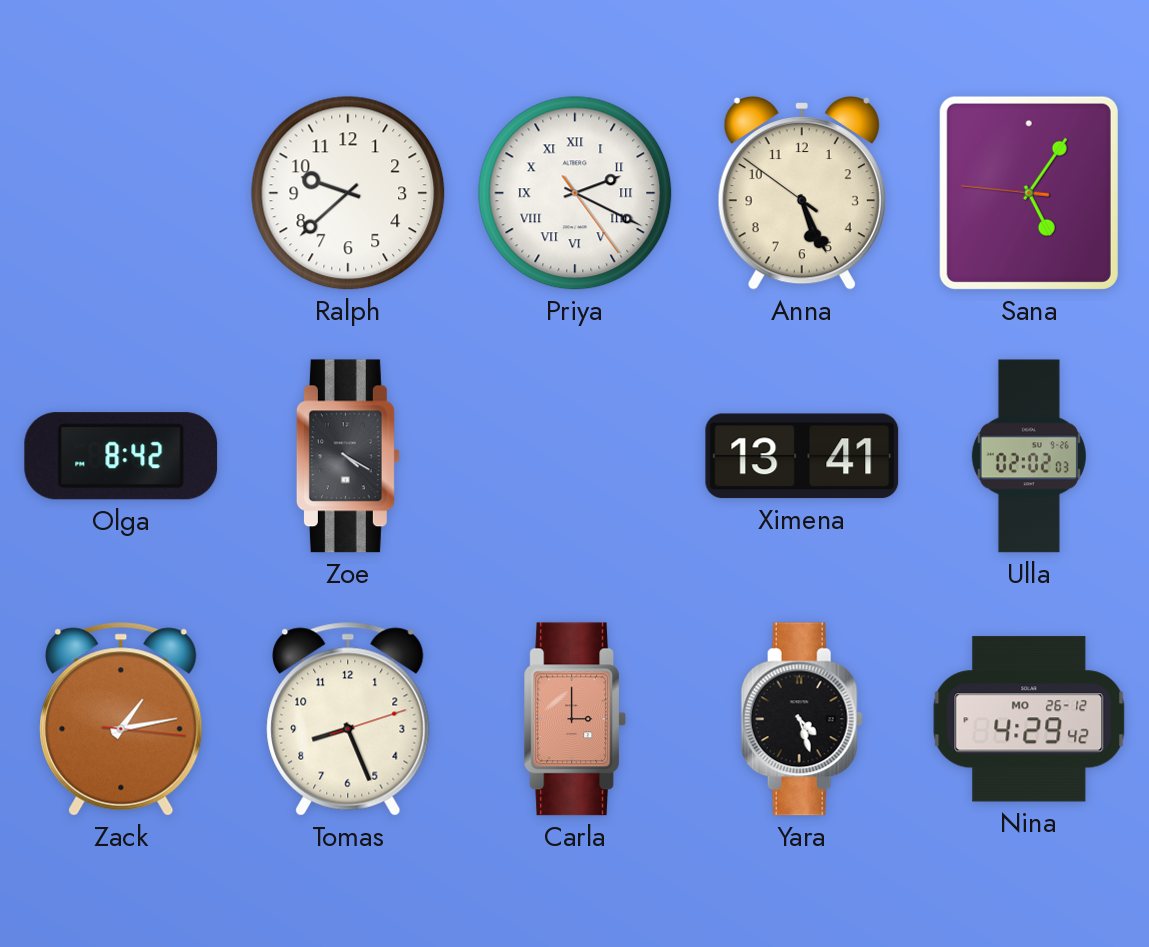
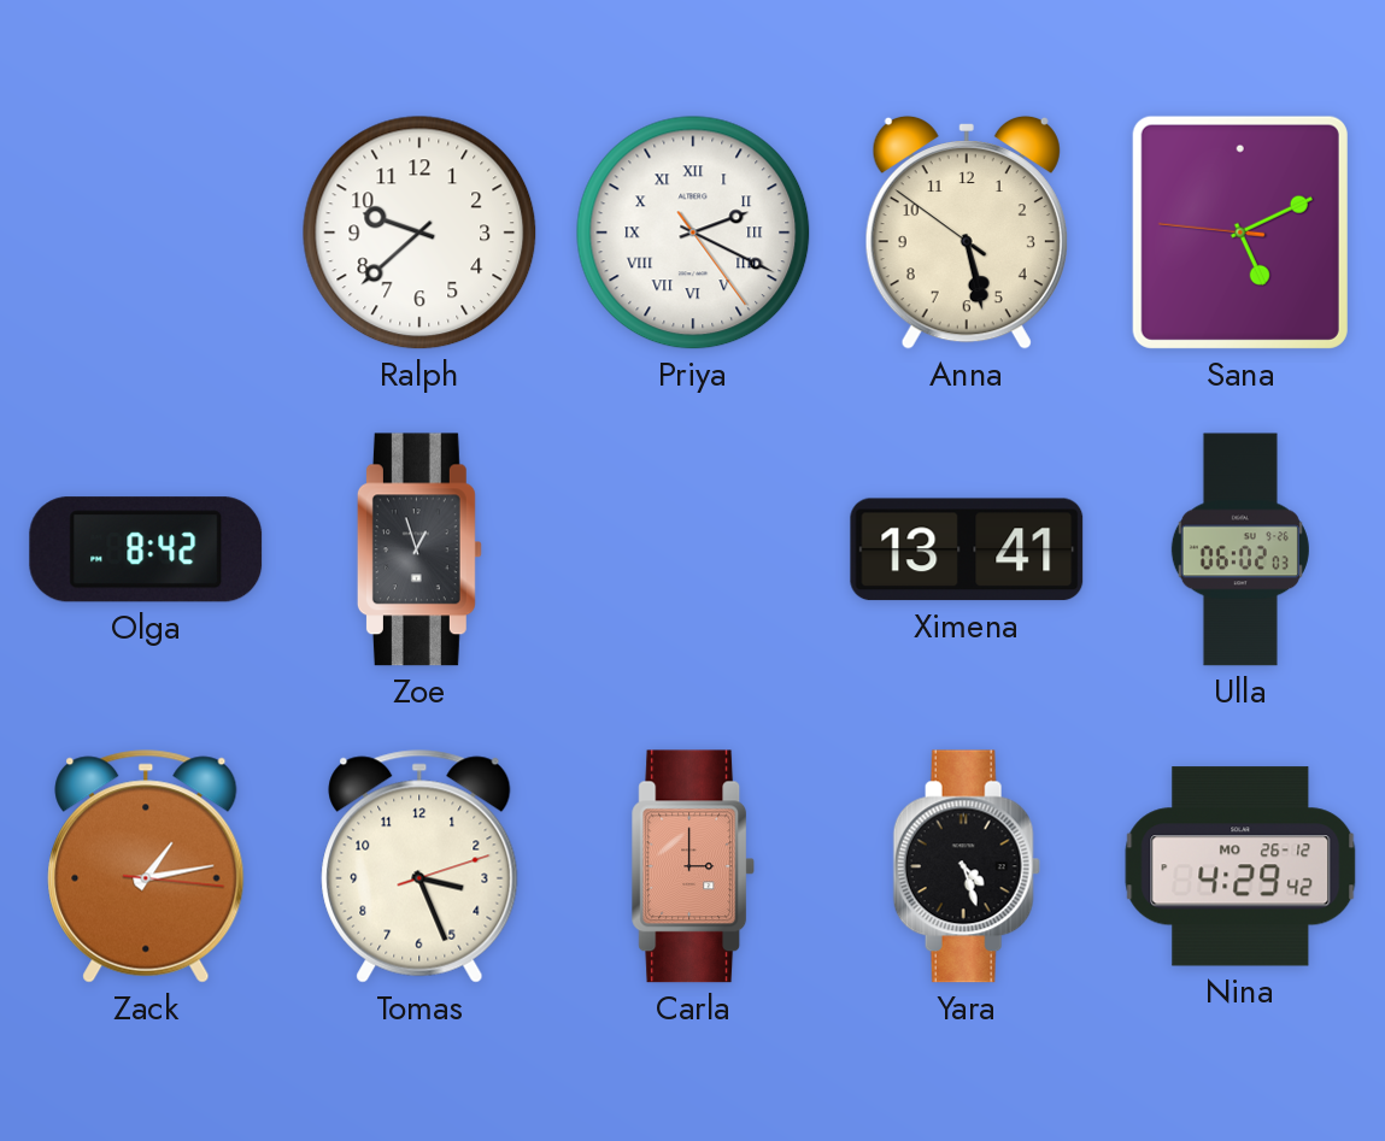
Anna: 5:25 -> 5:27
Sana: 5:05 -> 5:10
Zoe: 4:20 -> 12:57
Ulla: 02:02 -> 06:02
Tomas: 8:26 -> 3:26
